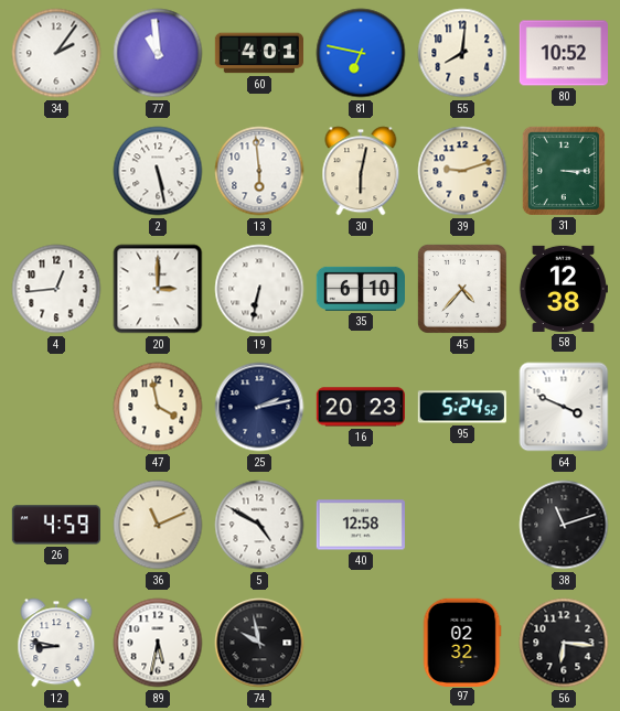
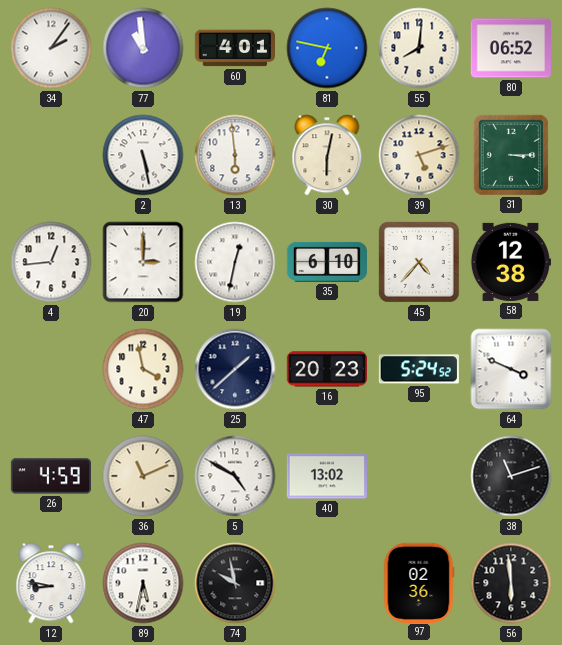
80: 10:52 -> 06:52
39: 9:12 -> 5:12
19: 6:32 -> 12:32
25: 2:13 -> 1:38
40: 12:58 -> 13:02
97: 02:32 -> 02:36
56: 6:16 -> 5:59
